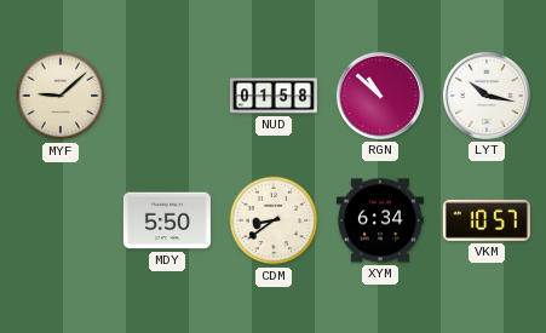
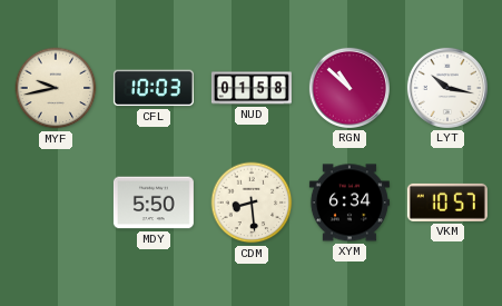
MYF: 9:08 -> 9:43
CFL: none -> 10:03
CDM: 8:39 -> 8:29
